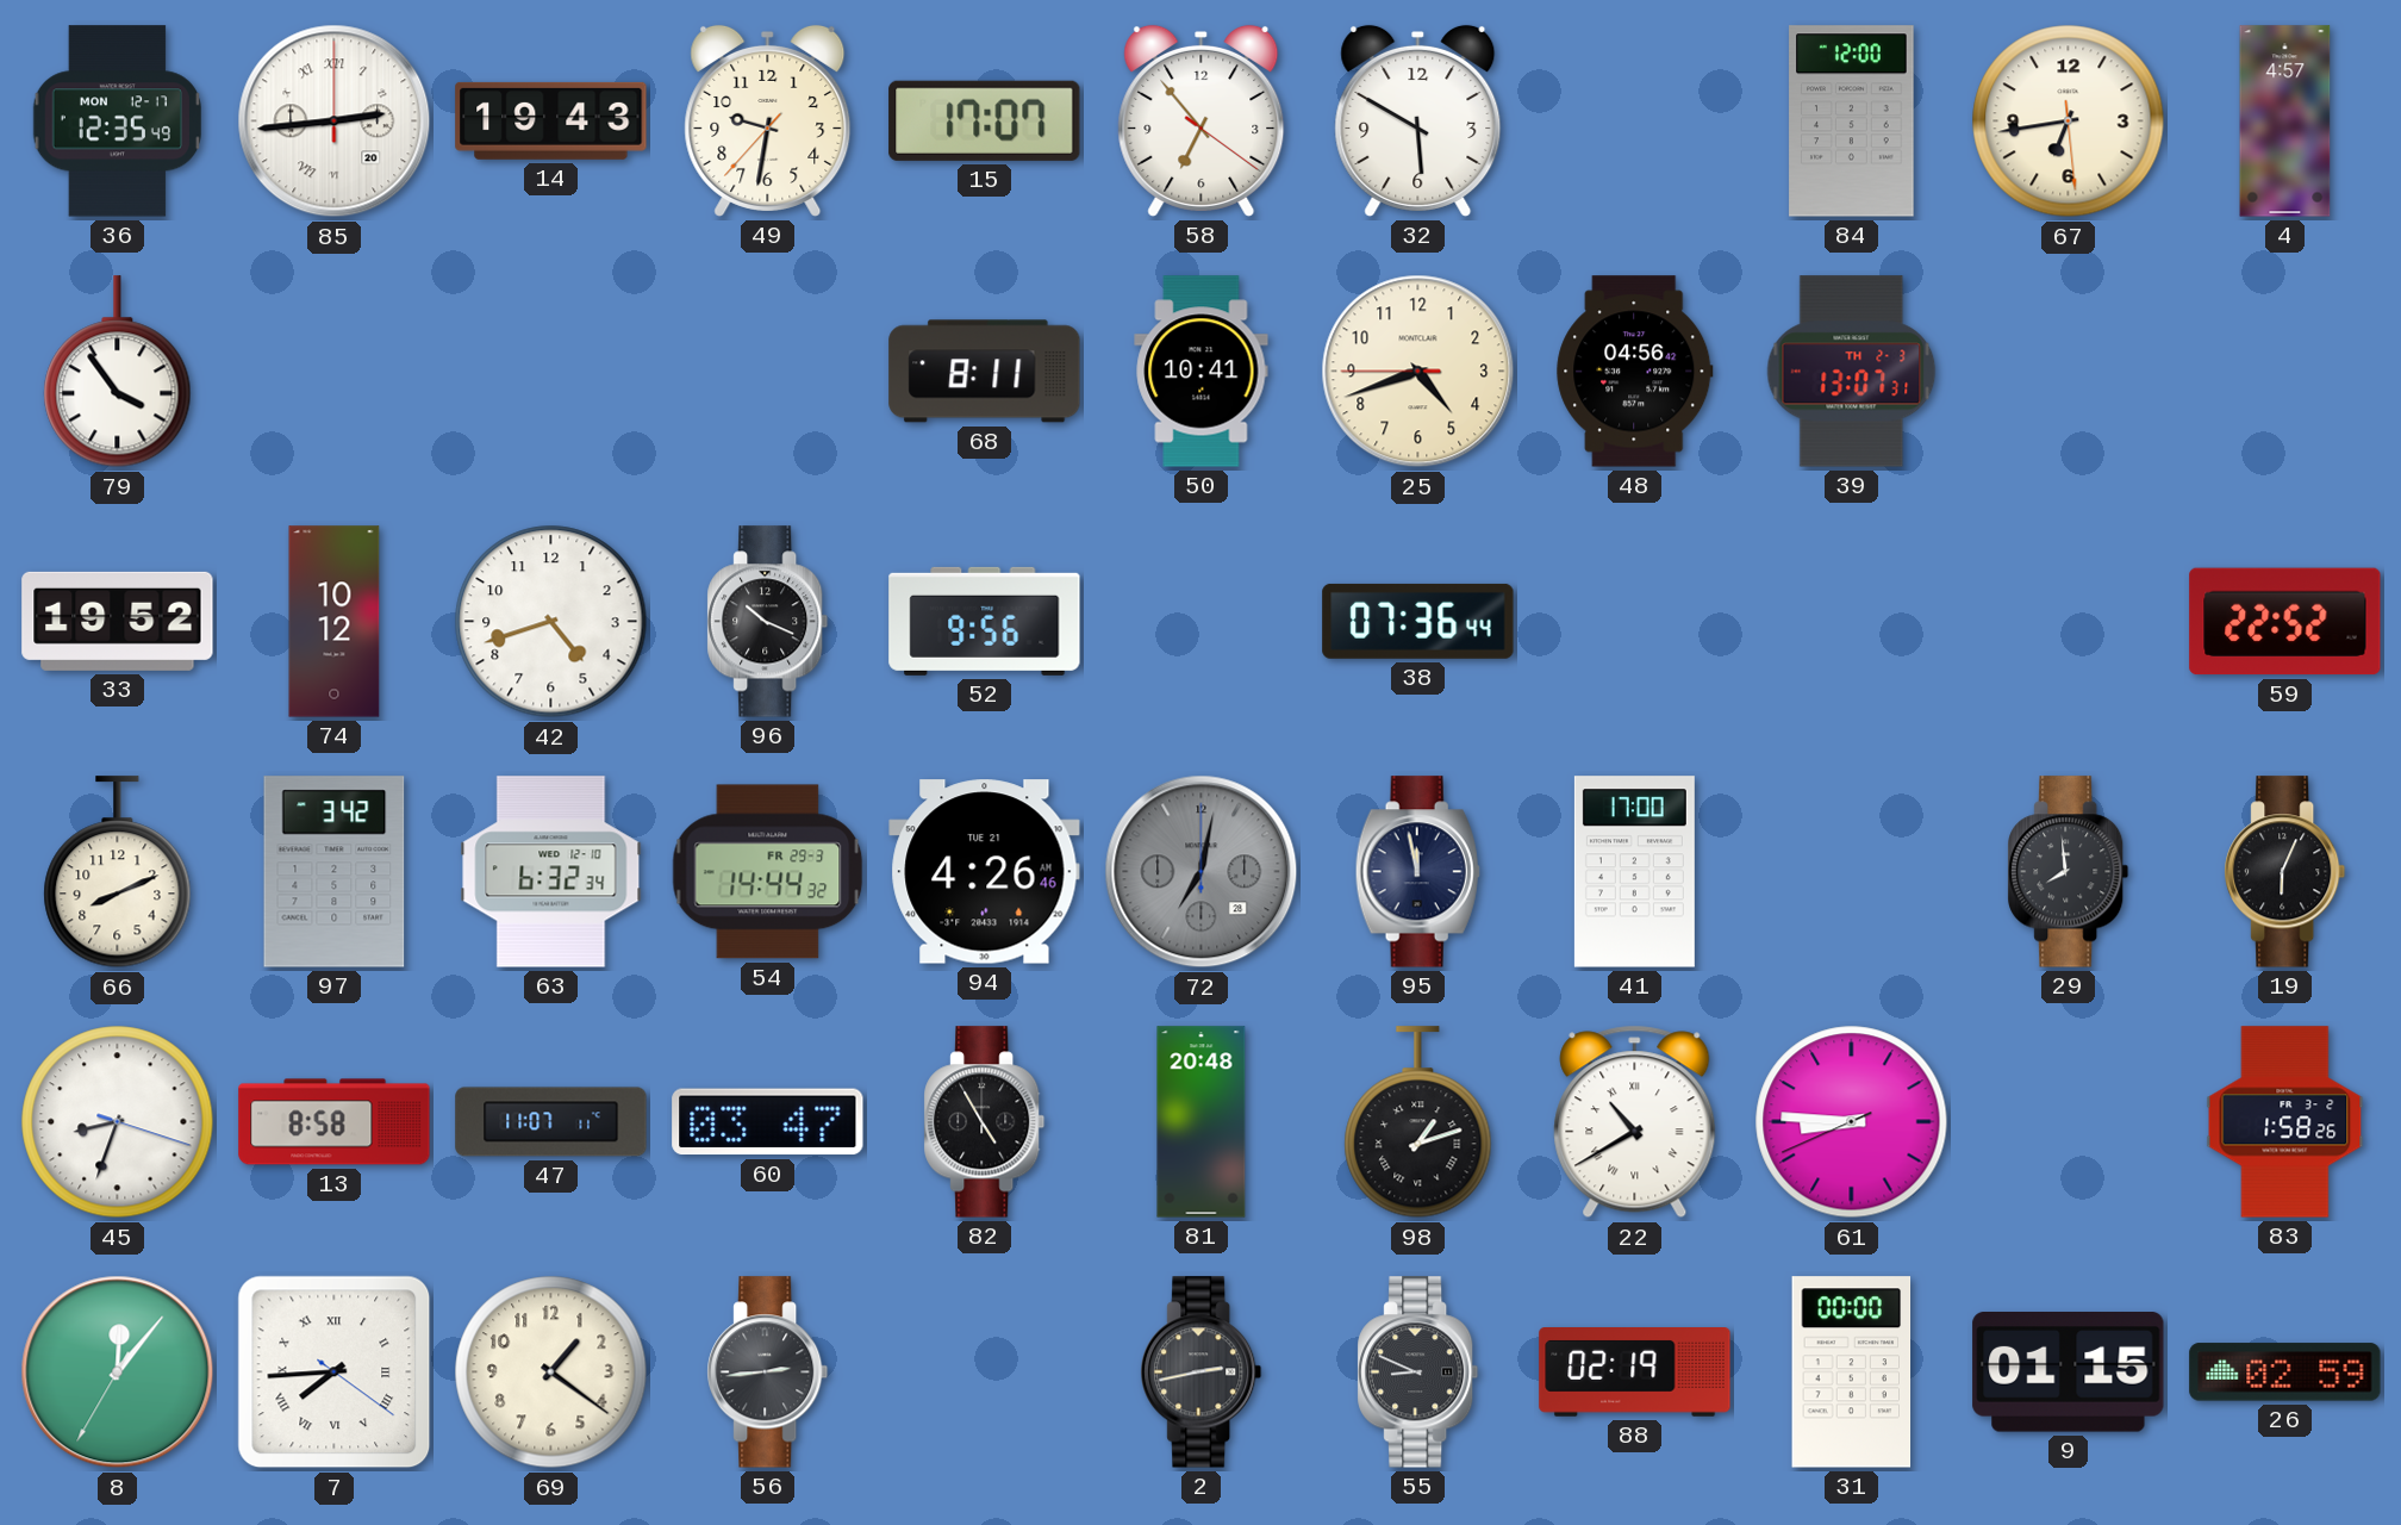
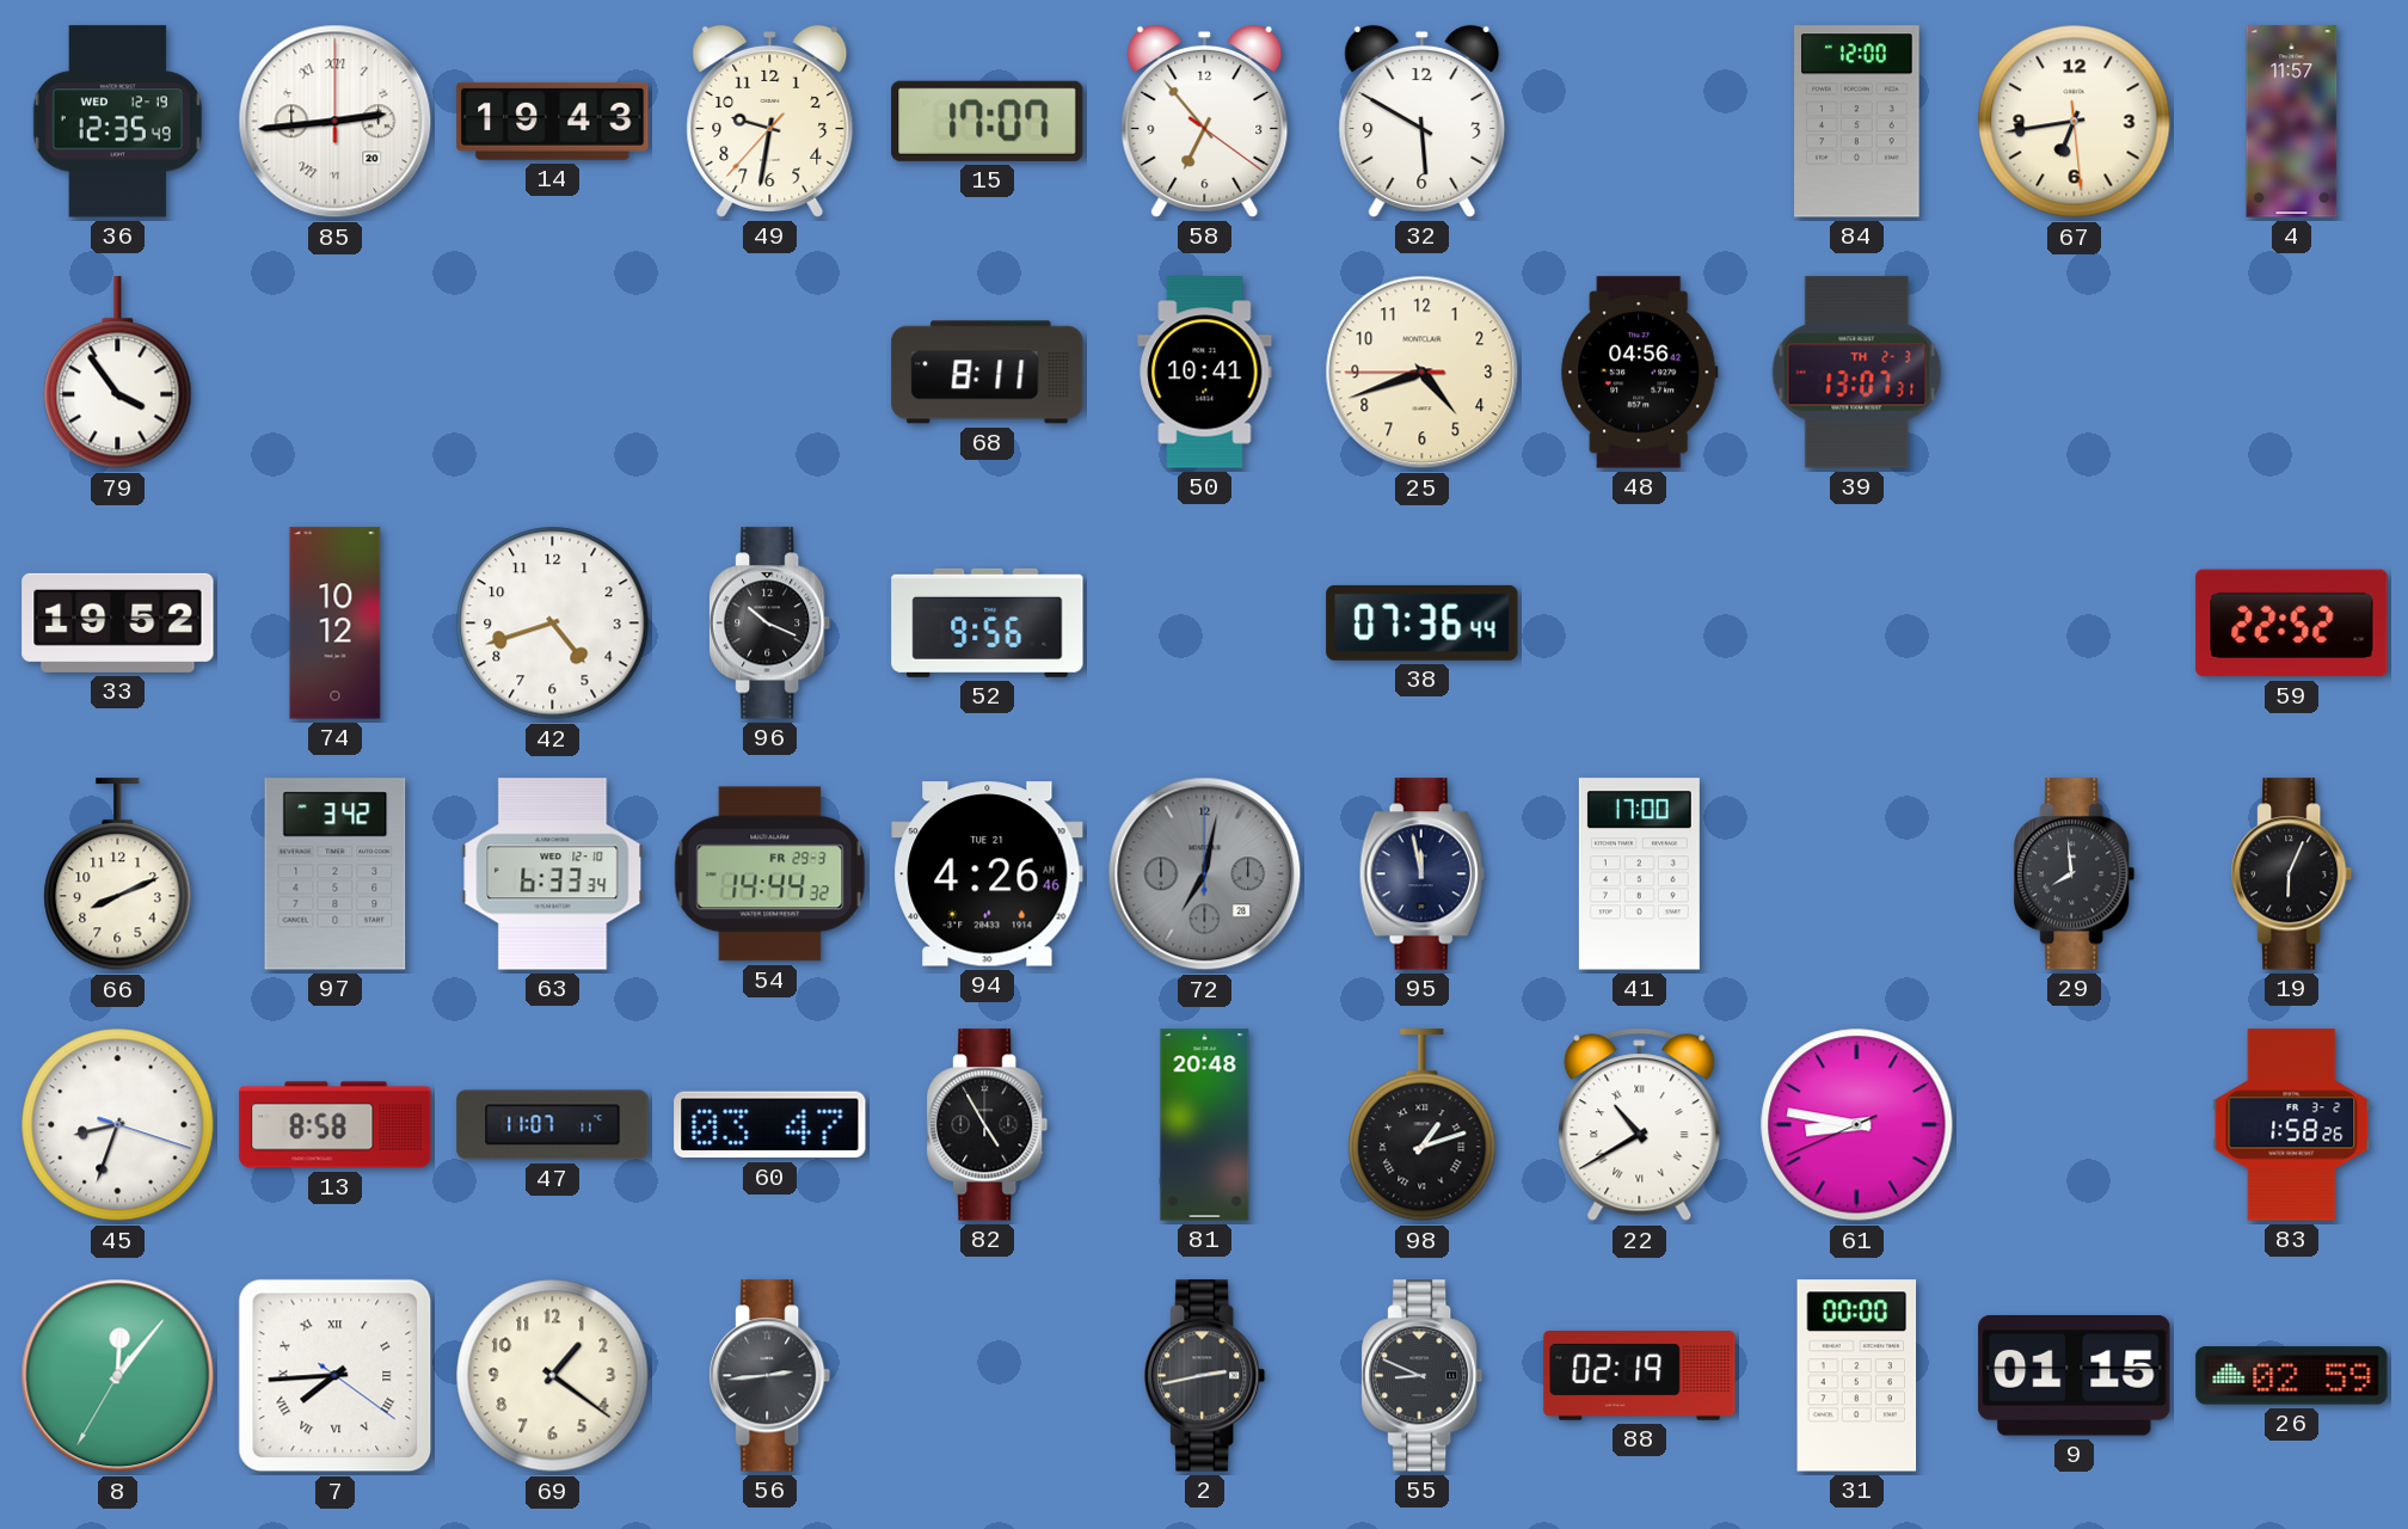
36 date: MON 12-17 -> WED 12-19
4: 4:57 -> 11:57
63: 6:32 -> 6:33
61: 8:45 -> 8:46
